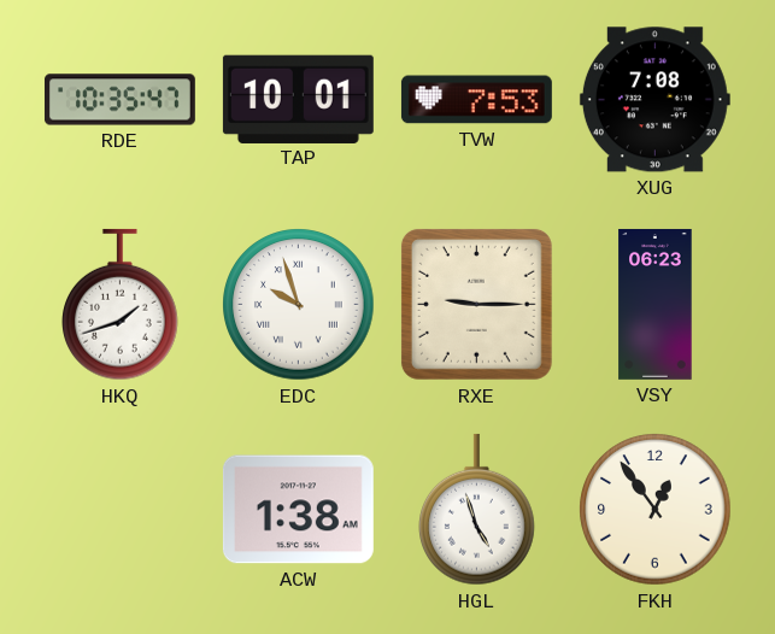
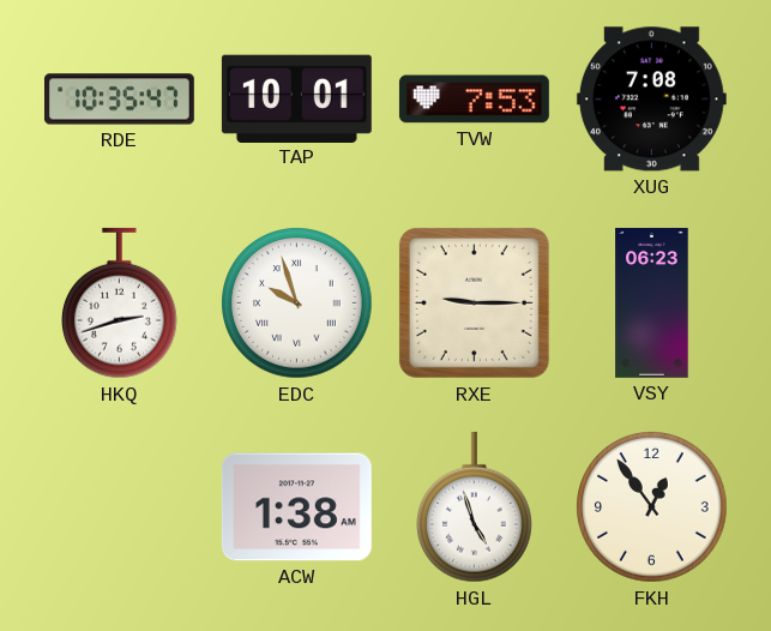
HKQ: 1:42 -> 2:42
